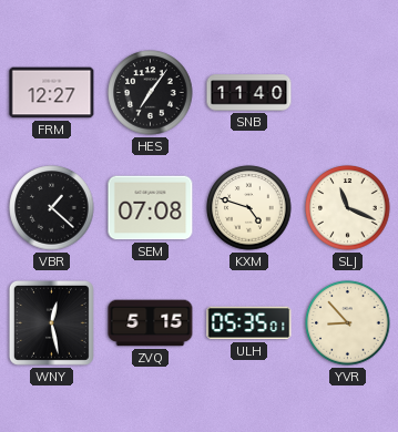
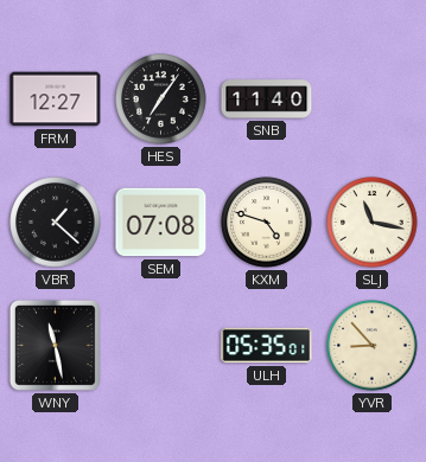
SLJ: 11:19 -> 11:17
WNY: 12:28 -> 11:28
ZVQ: 5:15 -> none
